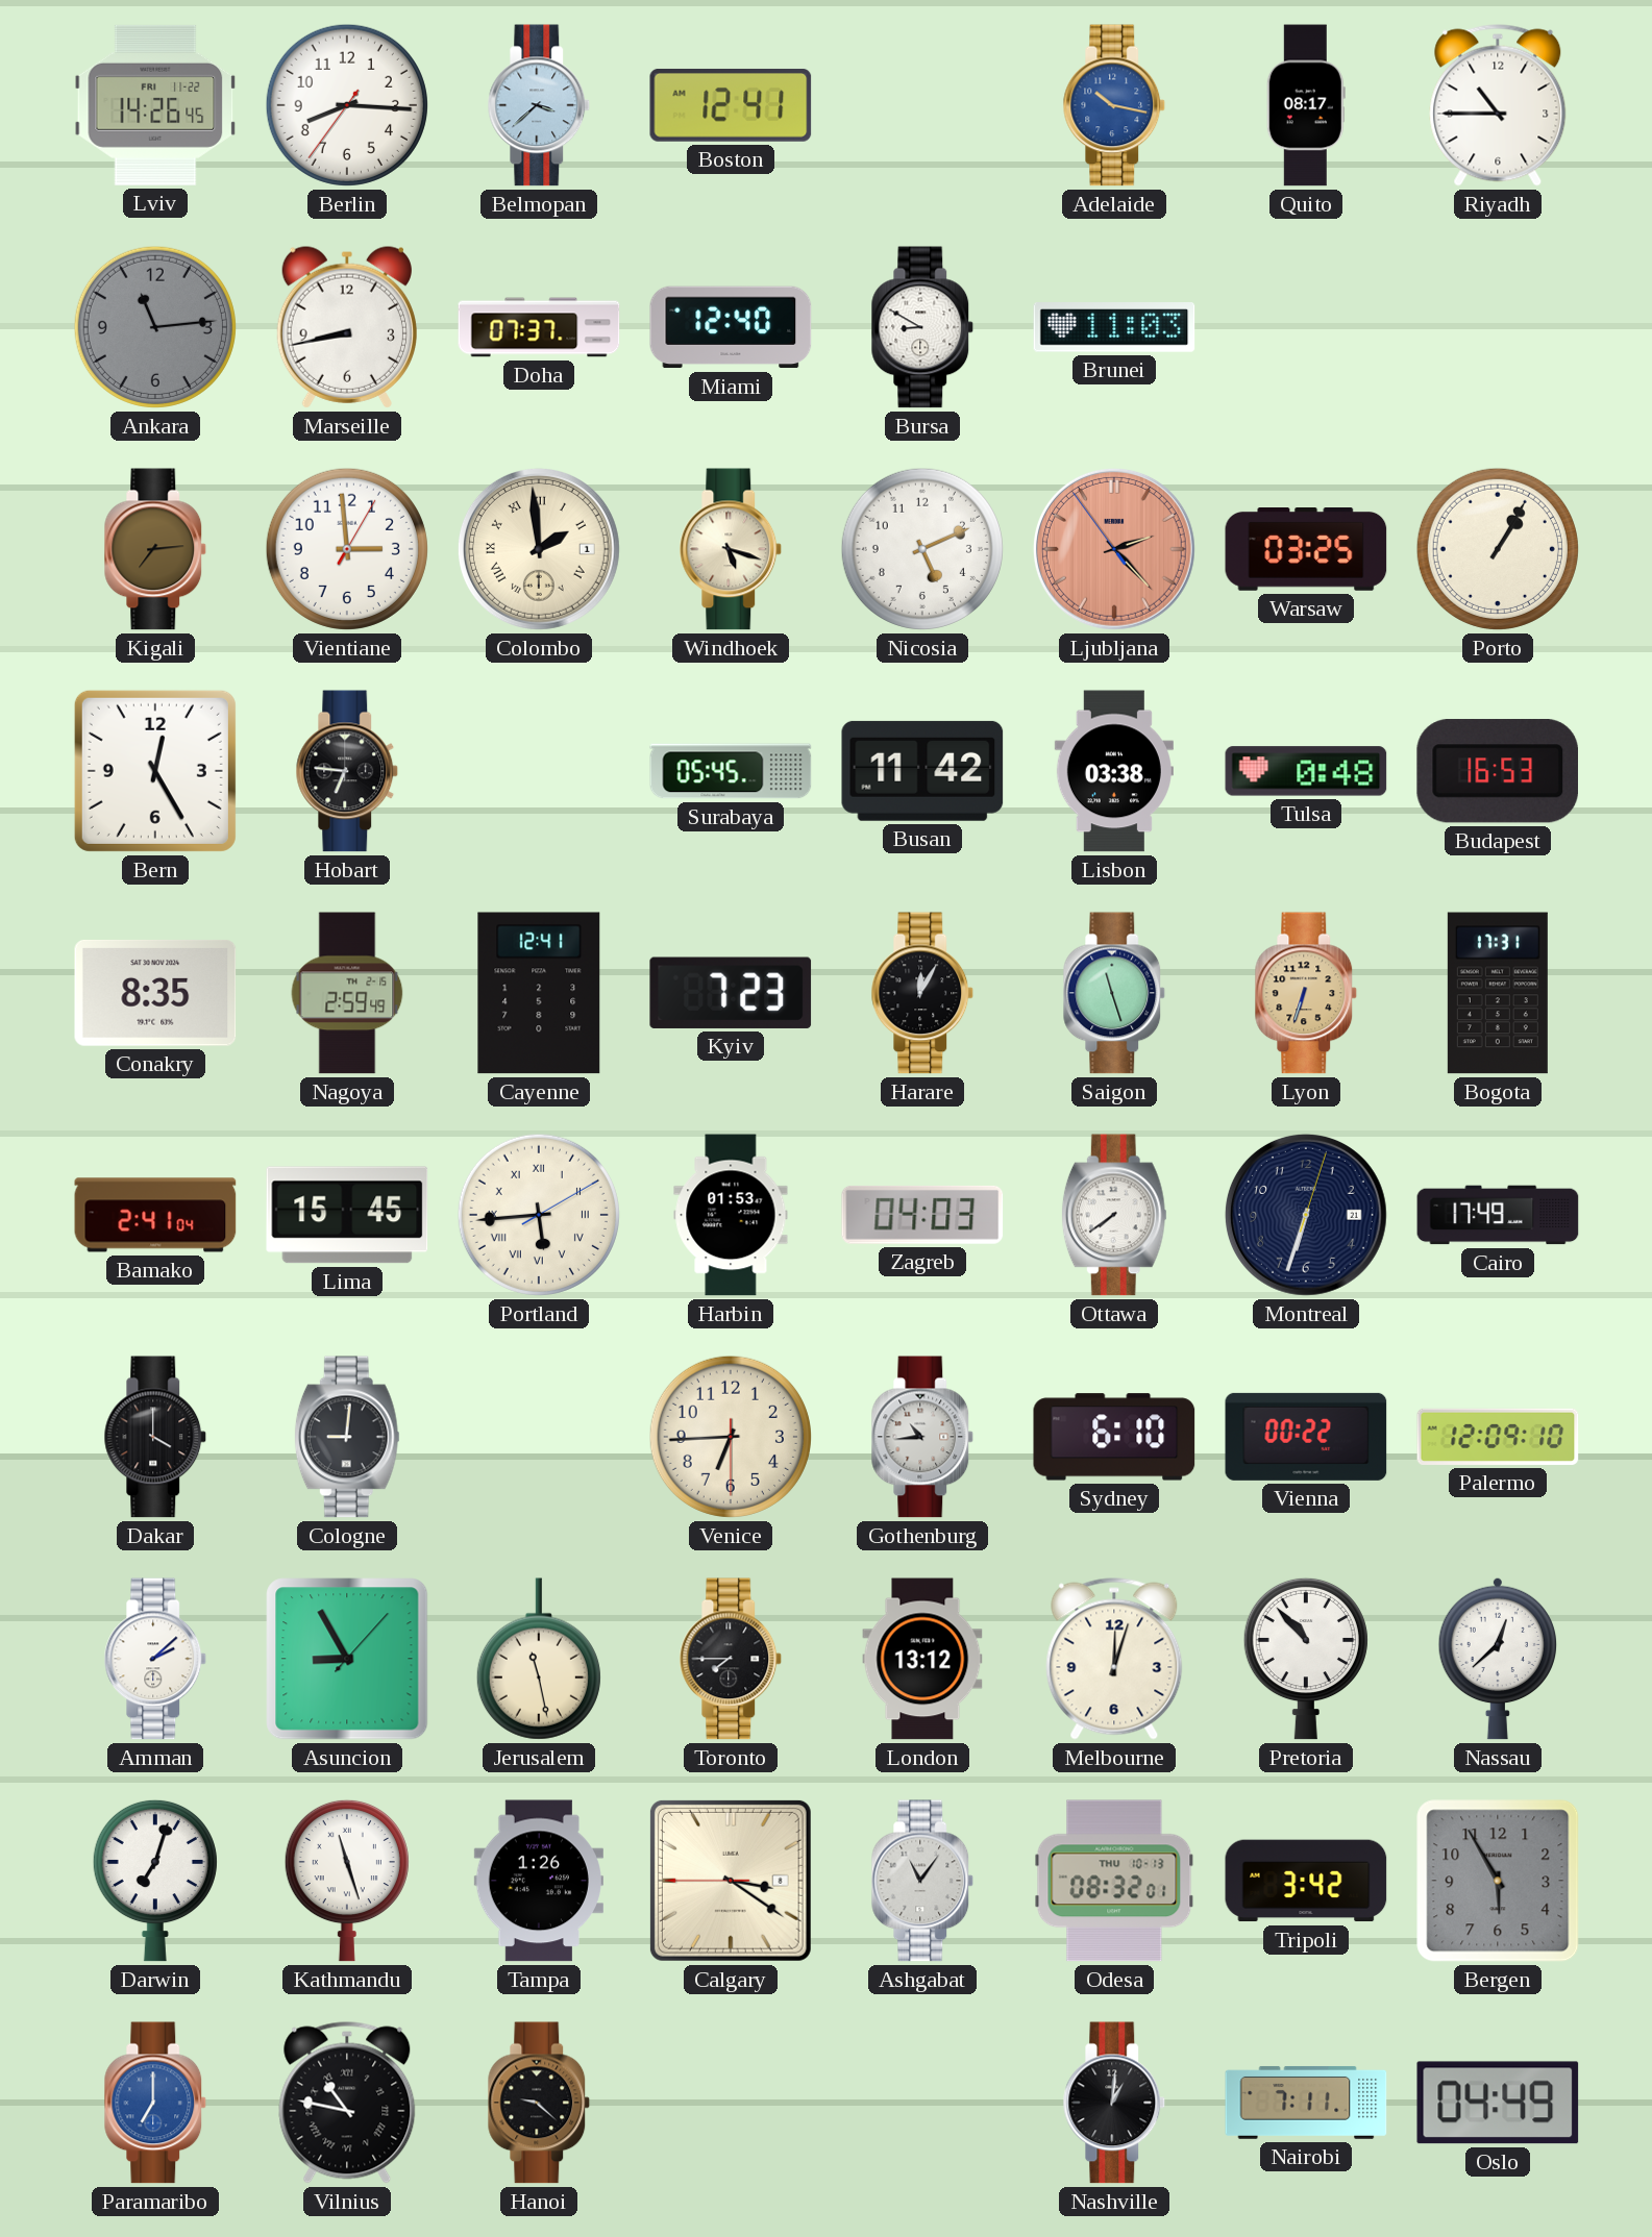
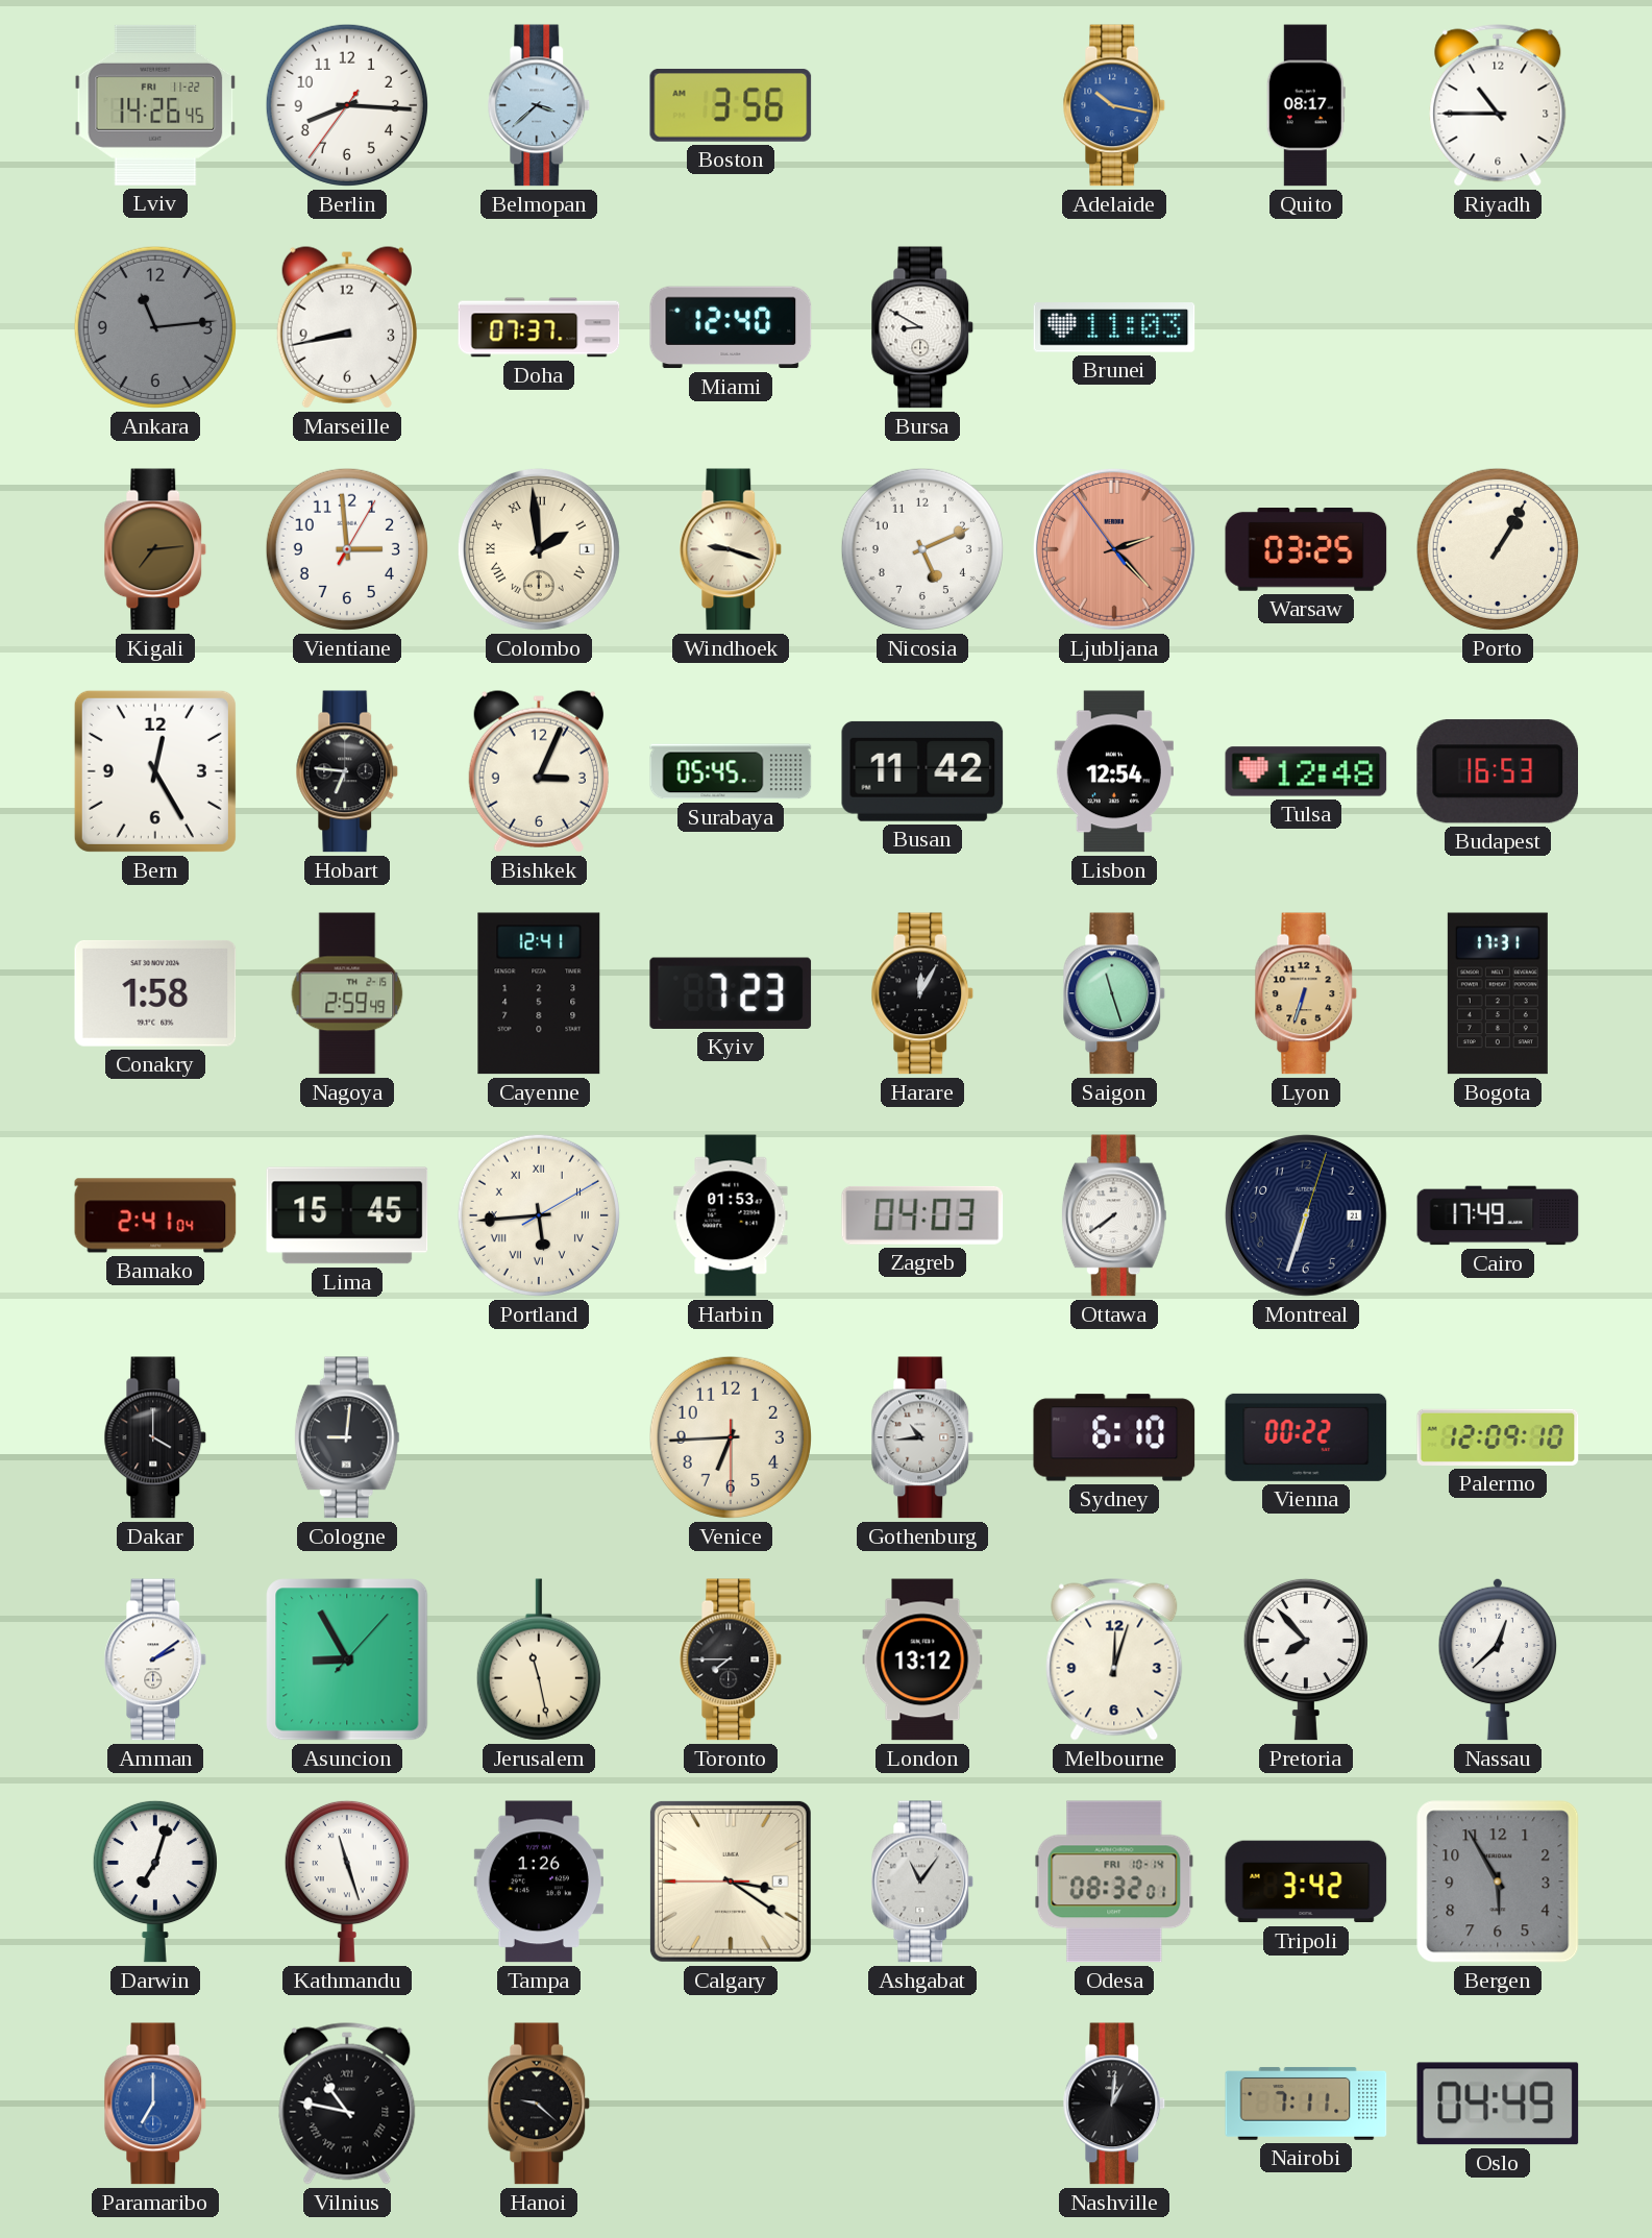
Boston: 12:41 -> 3:56
Windhoek: 5:18 -> 9:18
Bishkek: none -> 3:04
Lisbon: 03:38 -> 12:54
Tulsa: 0:48 -> 12:48
Conakry: 8:35 -> 1:58
Amman: 2:08 -> 2:09
Pretoria: 10:53 -> 7:53
Odesa date: THU 10-13 -> FRI 10-14
